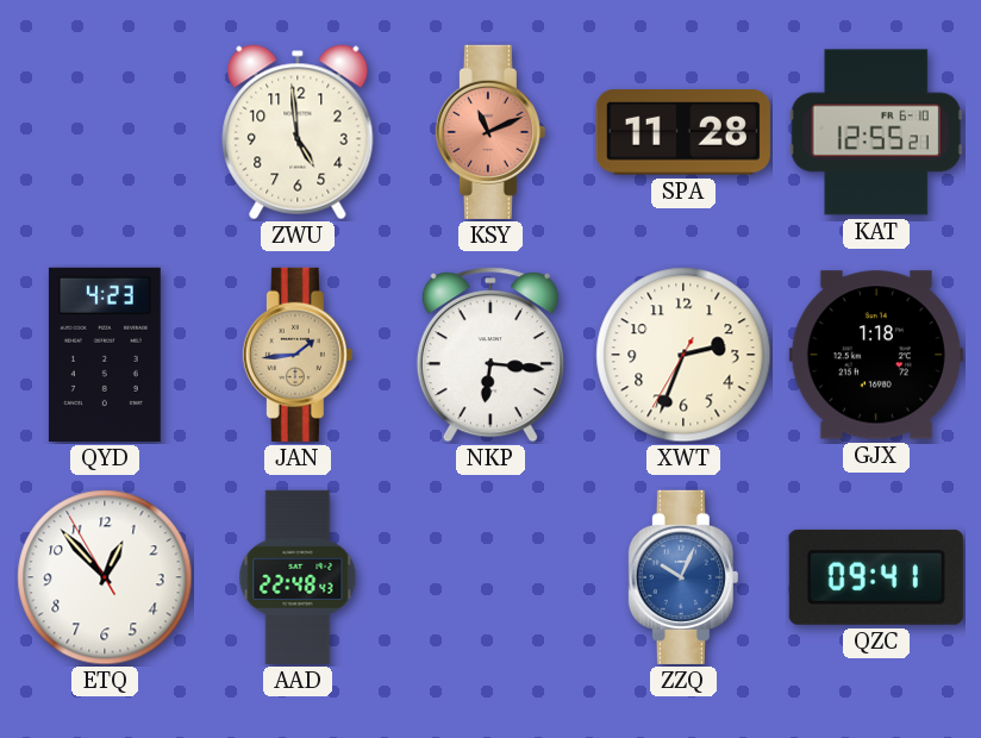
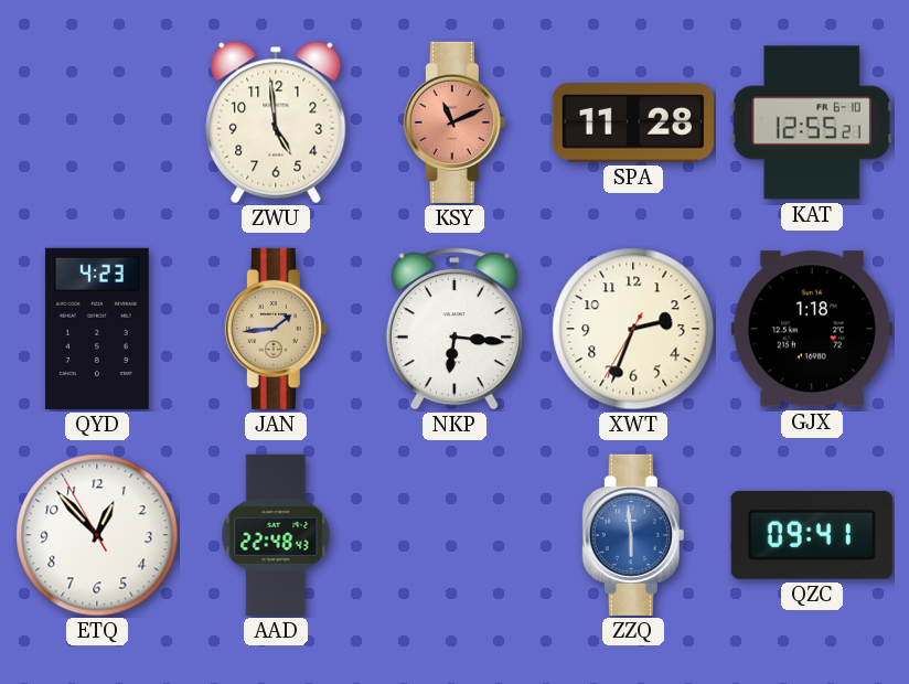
ZZQ: 10:04 -> 5:59
